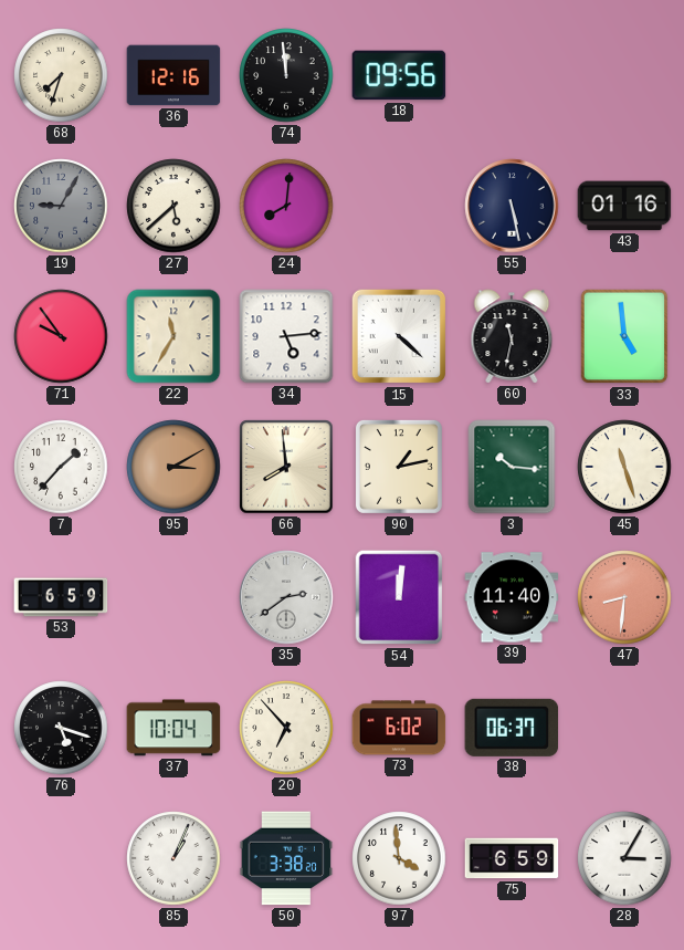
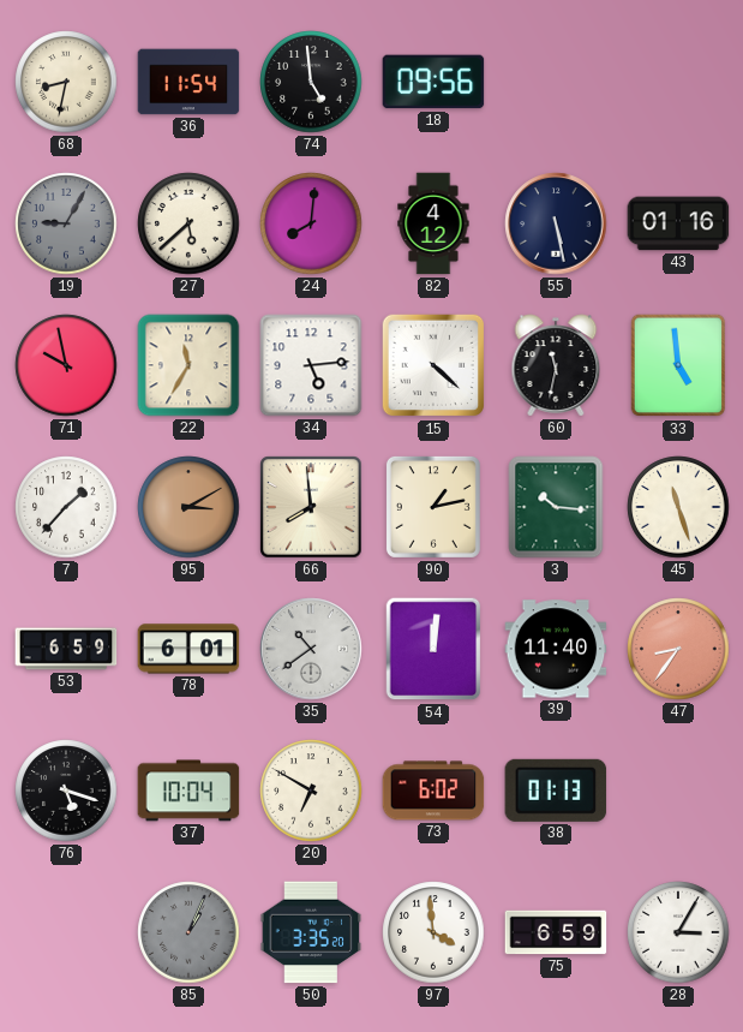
68: 7:33 -> 8:32
36: 12:16 -> 11:54
74: 11:59 -> 4:59
82: none -> 4:12
71: 9:54 -> 9:58
78: none -> 6:01
35: 2:39 -> 10:39
47: 8:31 -> 8:36
20: 6:53 -> 6:50
38: 06:37 -> 01:13
85 dial: white -> grey
50: 3:38 -> 3:35
